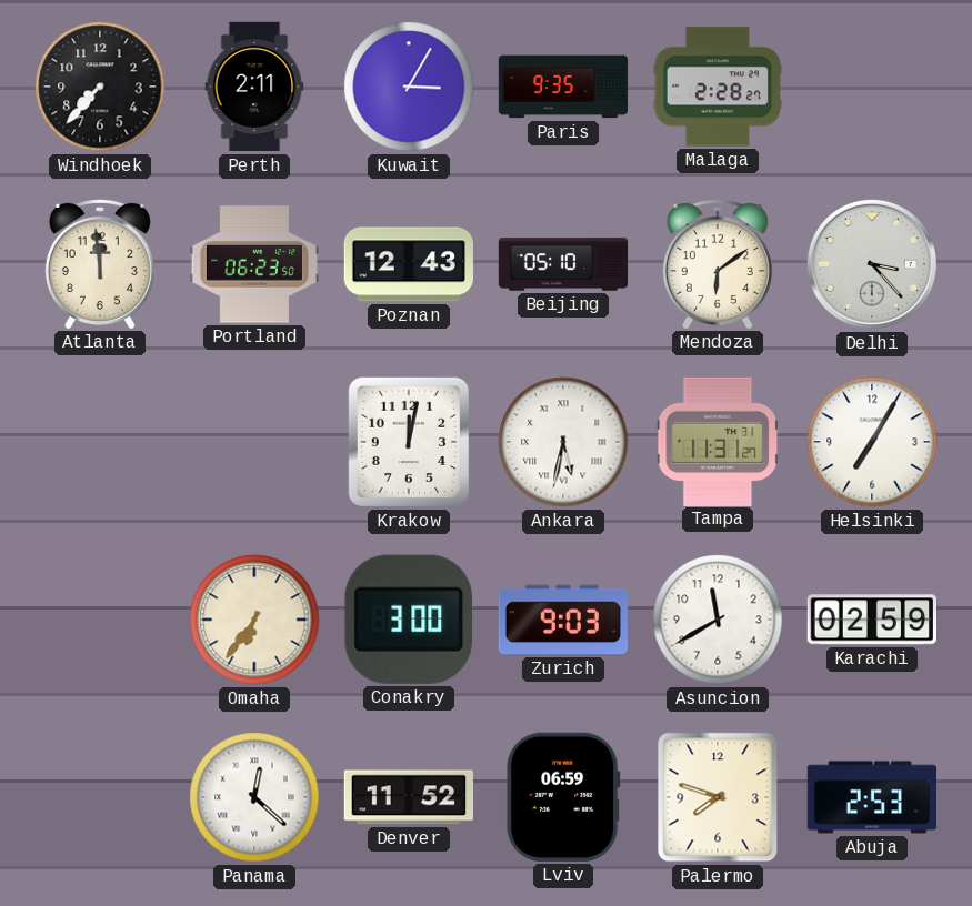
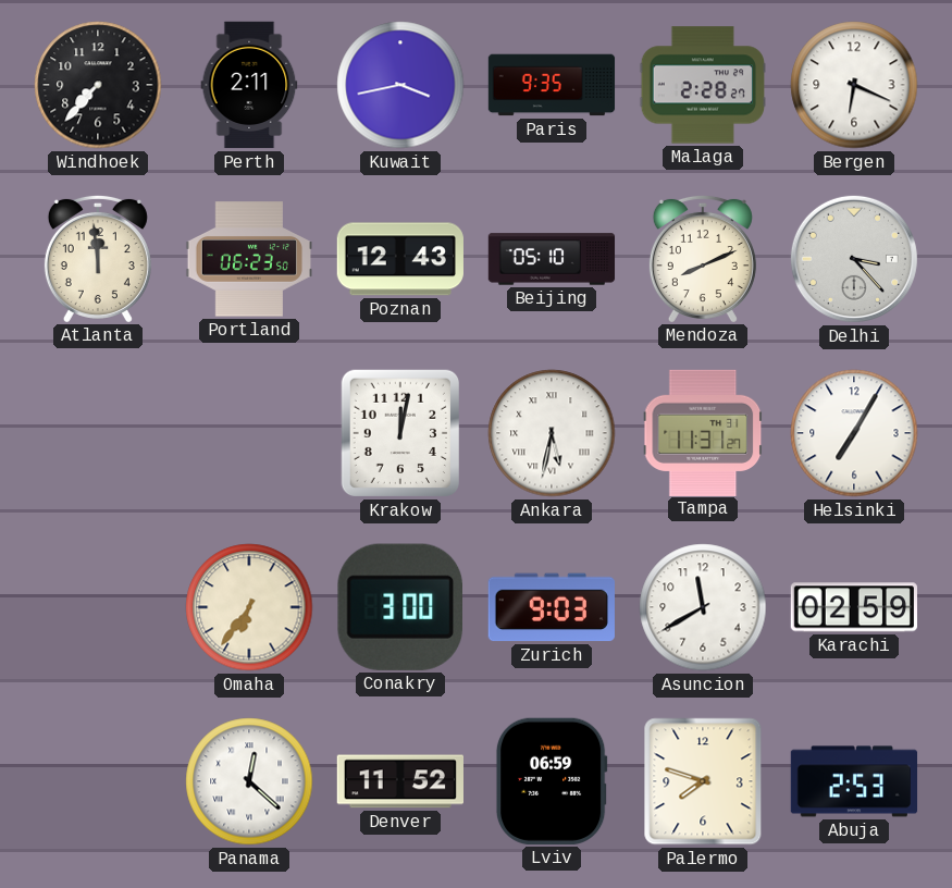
Kuwait: 3:05 -> 3:43
Bergen: none -> 6:19
Mendoza: 6:09 -> 8:11
